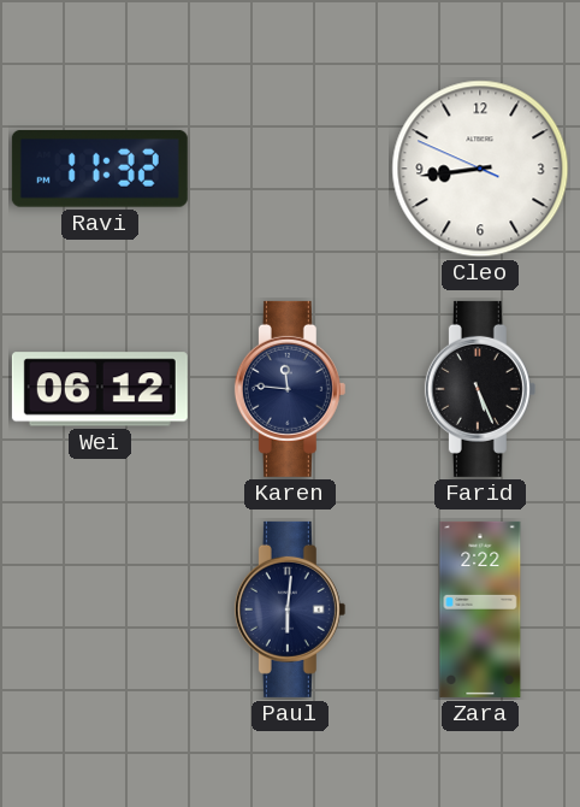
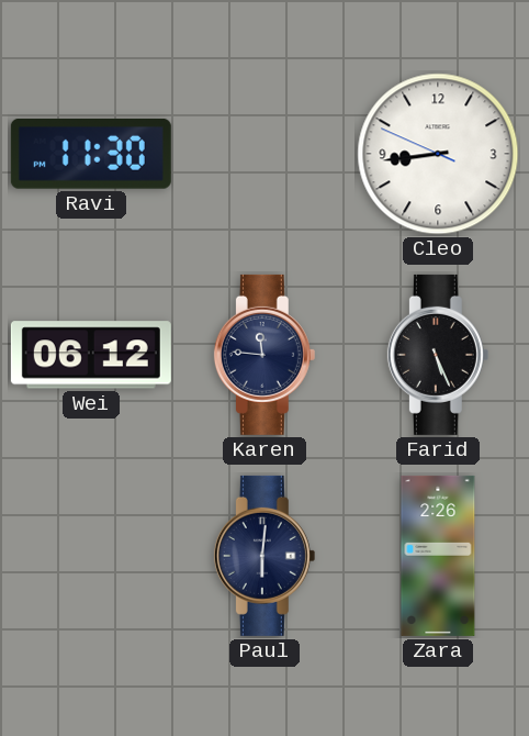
Ravi: 11:32 -> 11:30
Zara: 2:22 -> 2:26
